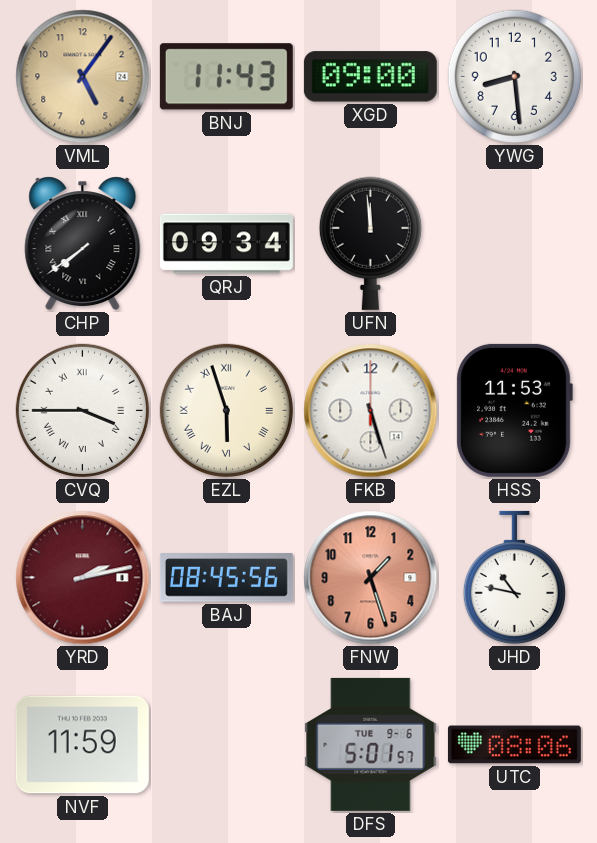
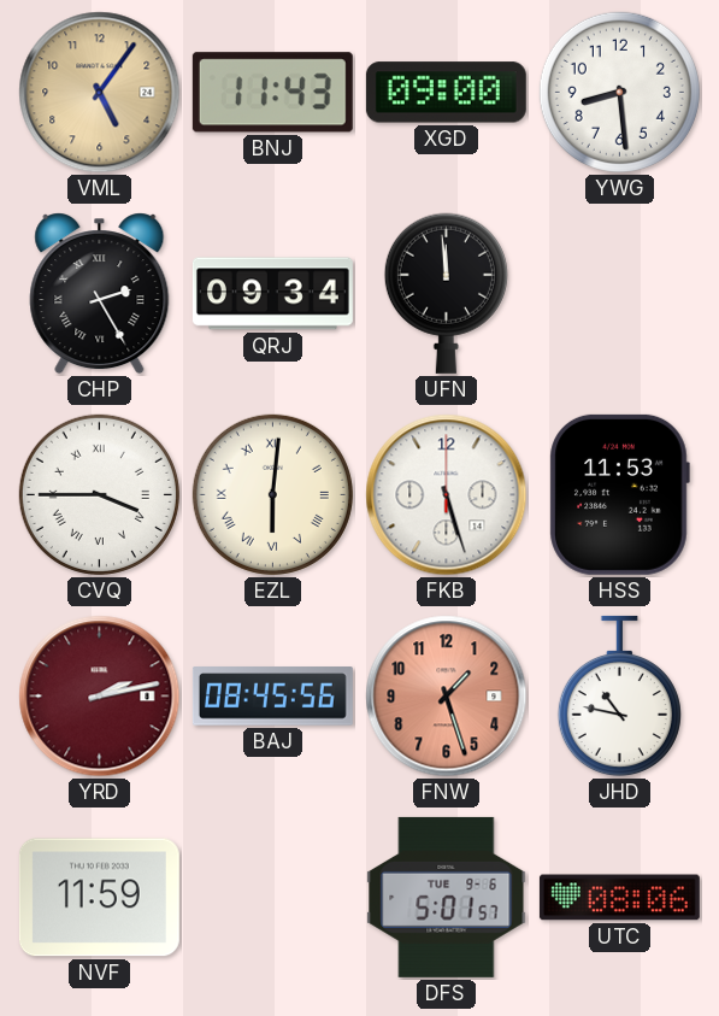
CHP: 7:39 -> 2:25
EZL: 5:57 -> 6:01
